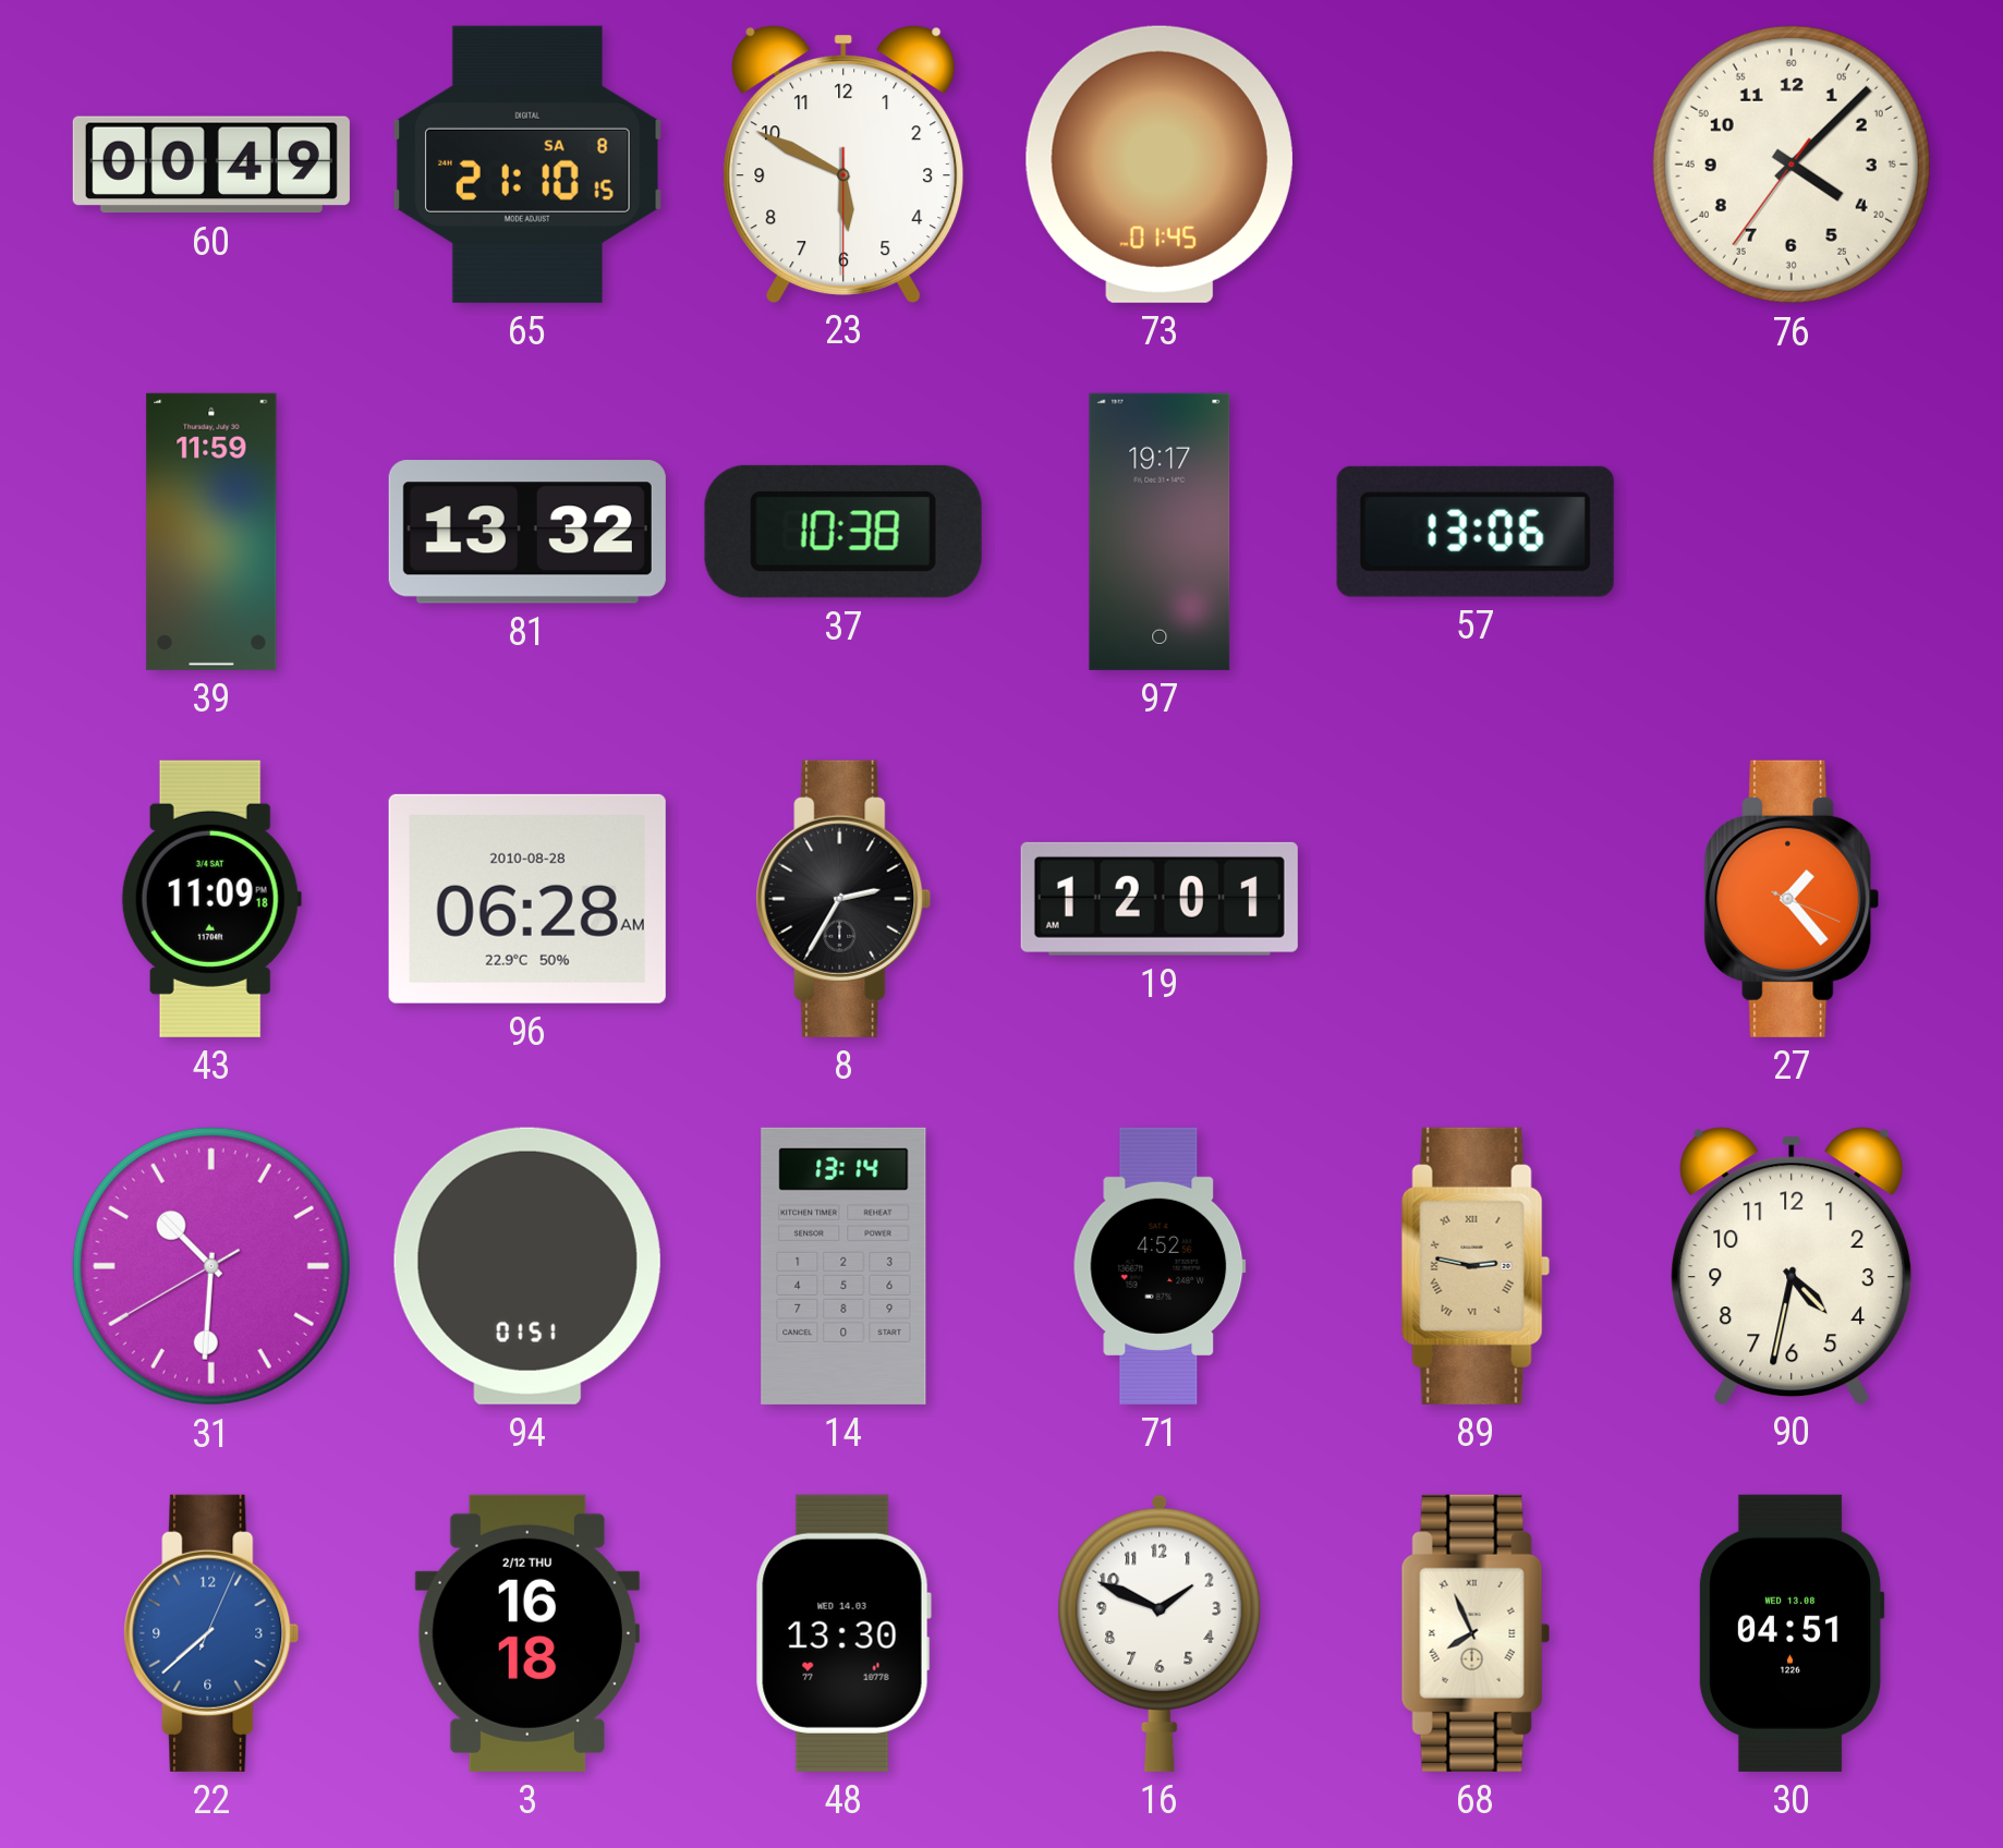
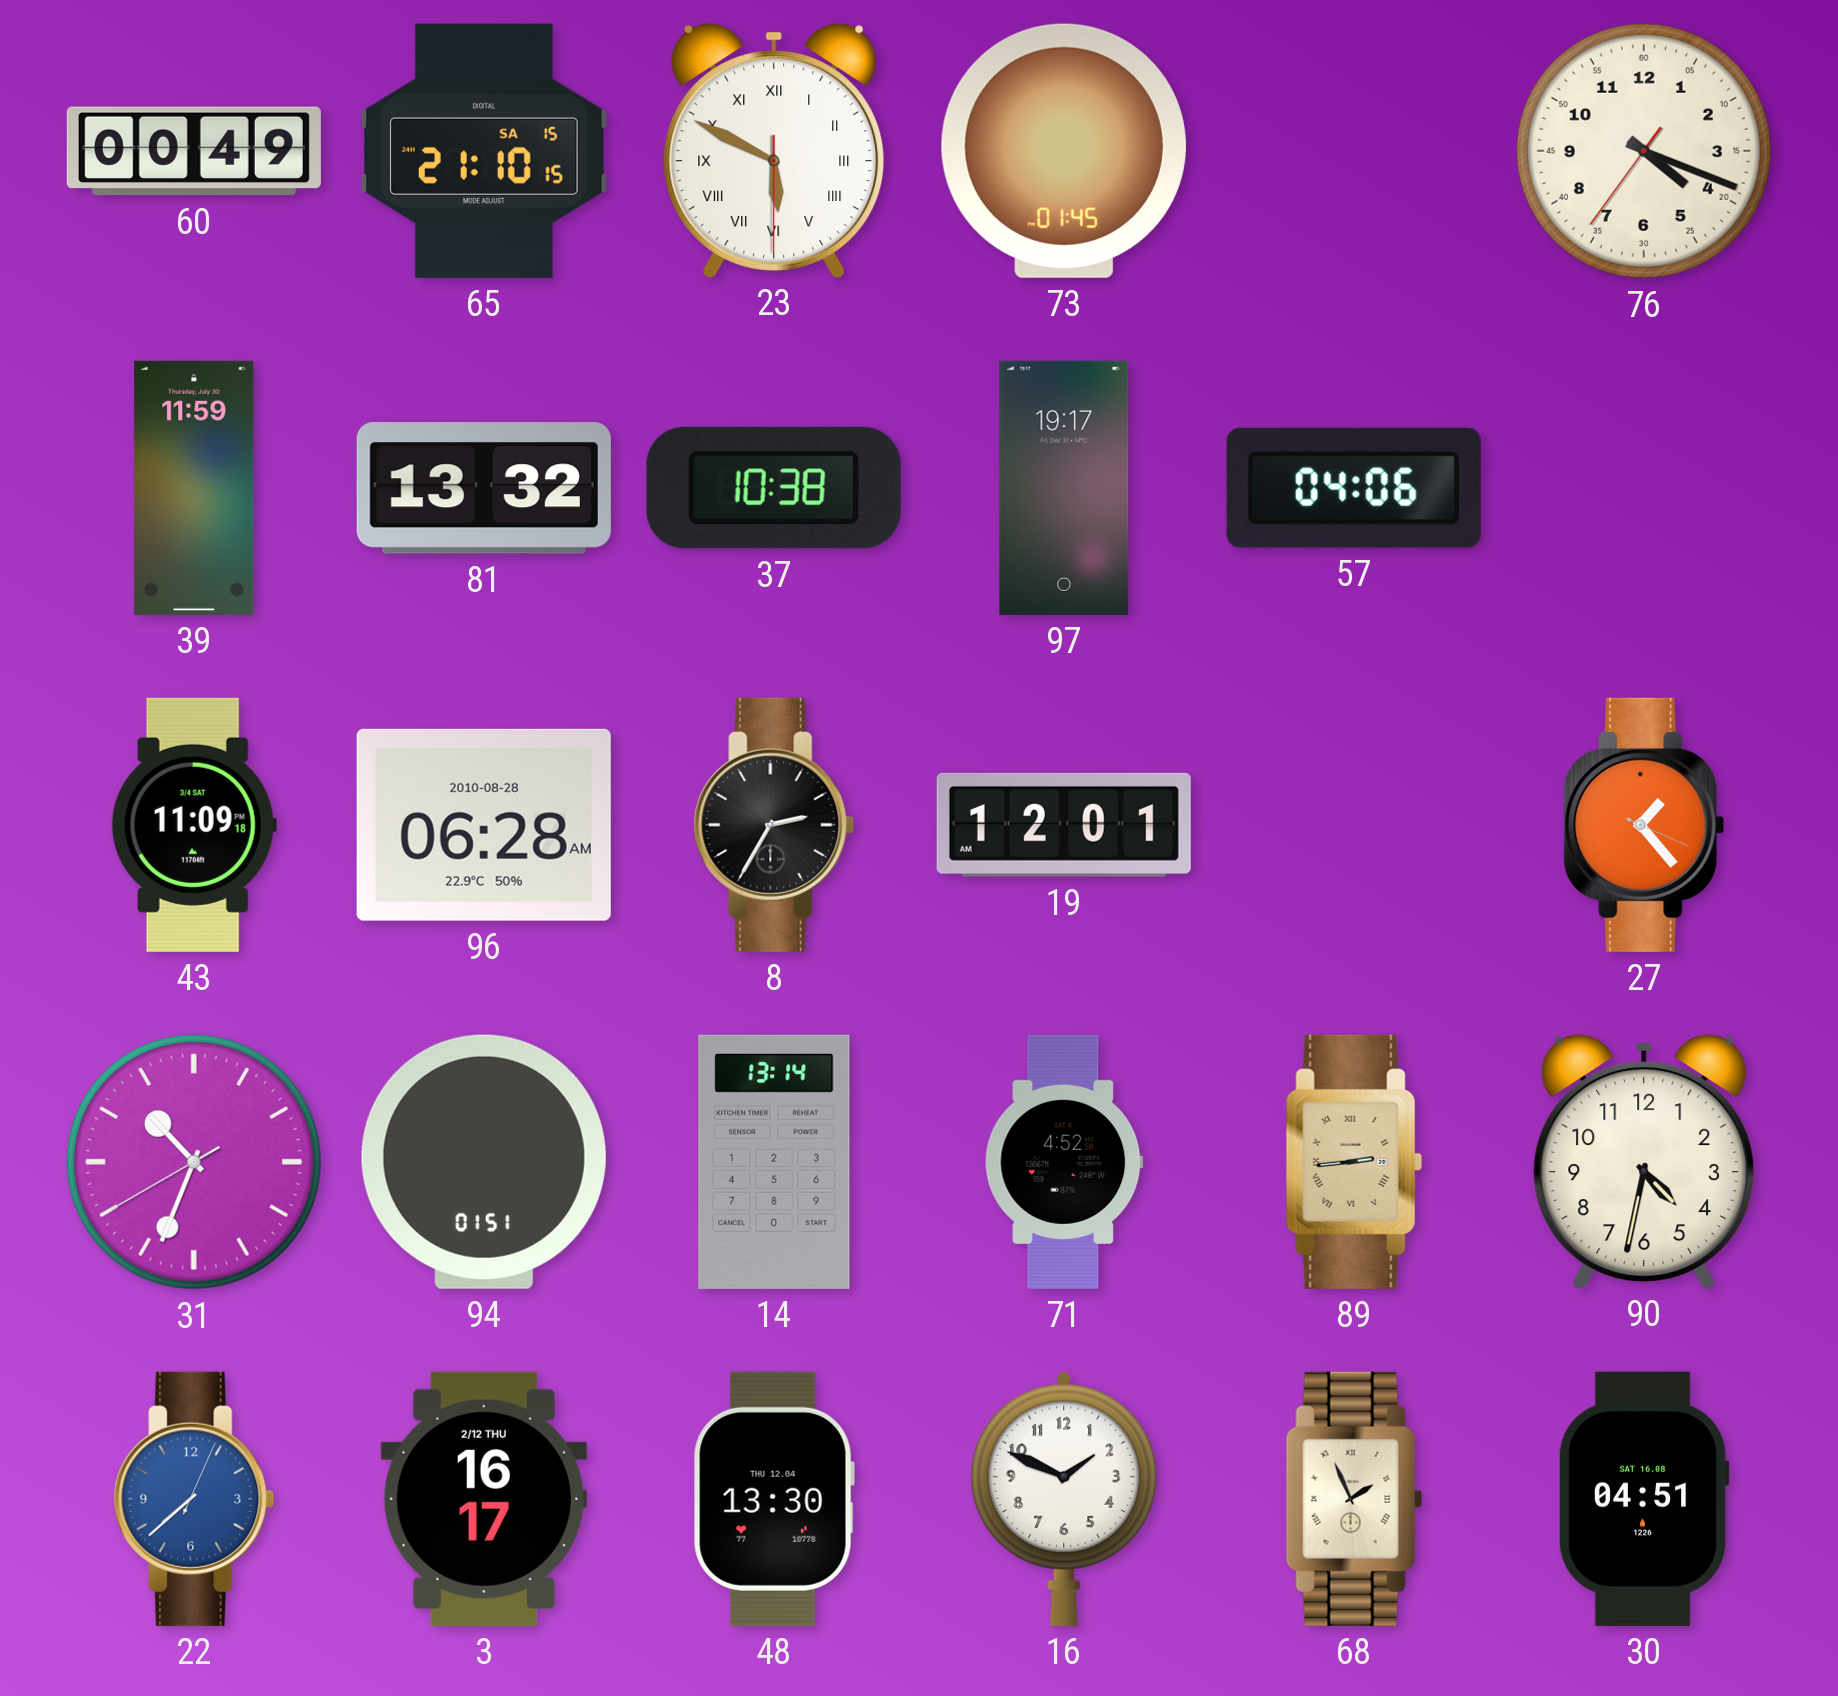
65 date: SA 8 -> SA 15
23 numerals: Arabic -> Roman
76: 4:07 -> 4:18
57: 13:06 -> 04:06
31: 10:30 -> 10:33
89: 2:47 -> 2:44
3: 16:18 -> 16:17
48 date: WED 14.03 -> THU 12.04
68: 7:56 -> 1:56
30 date: WED 13.08 -> SAT 16.08
